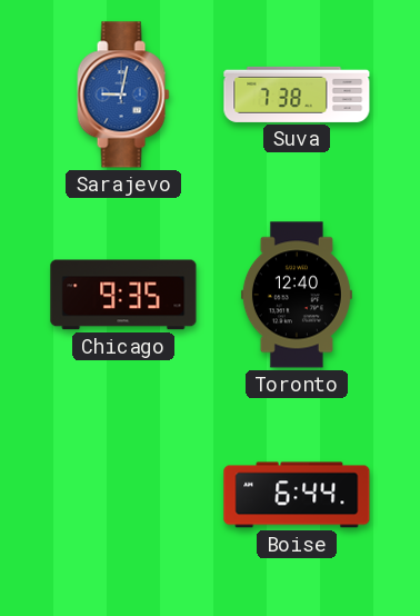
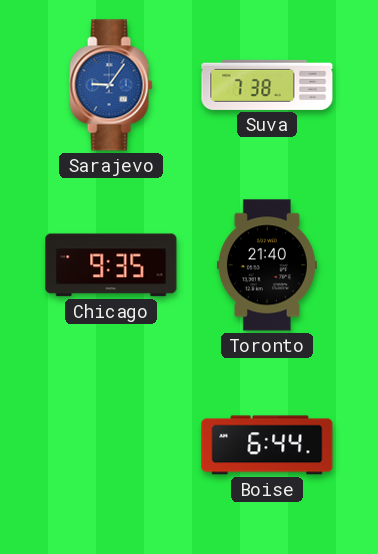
Sarajevo: 9:02 -> 9:06
Toronto: 12:40 -> 21:40
